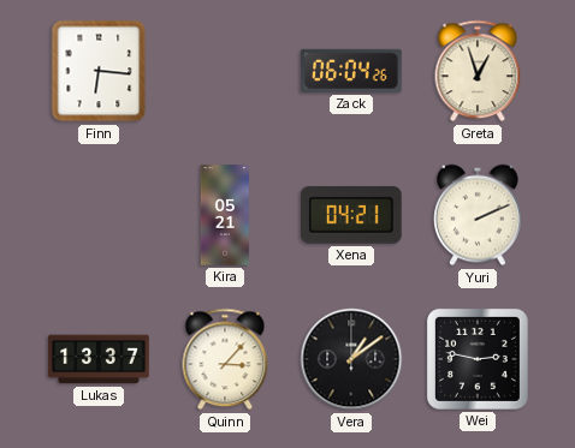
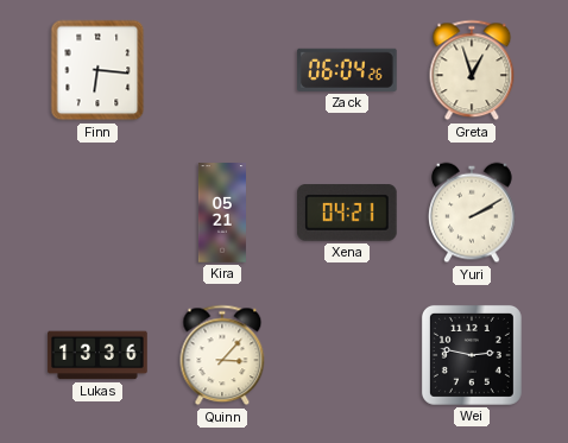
Yuri: 2:11 -> 2:10
Lukas: 13:37 -> 13:36
Vera: 1:09 -> none
